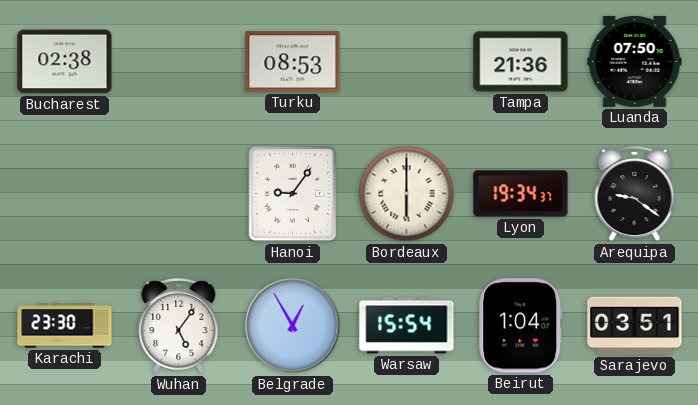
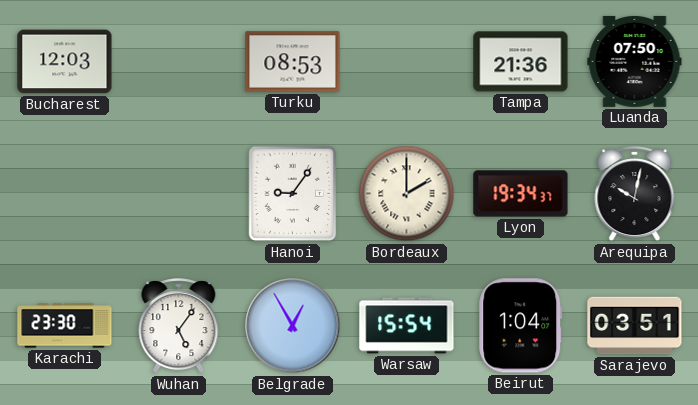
Bucharest: 02:38 -> 12:03
Bordeaux: 6:00 -> 2:00
Arequipa: 9:21 -> 10:02
